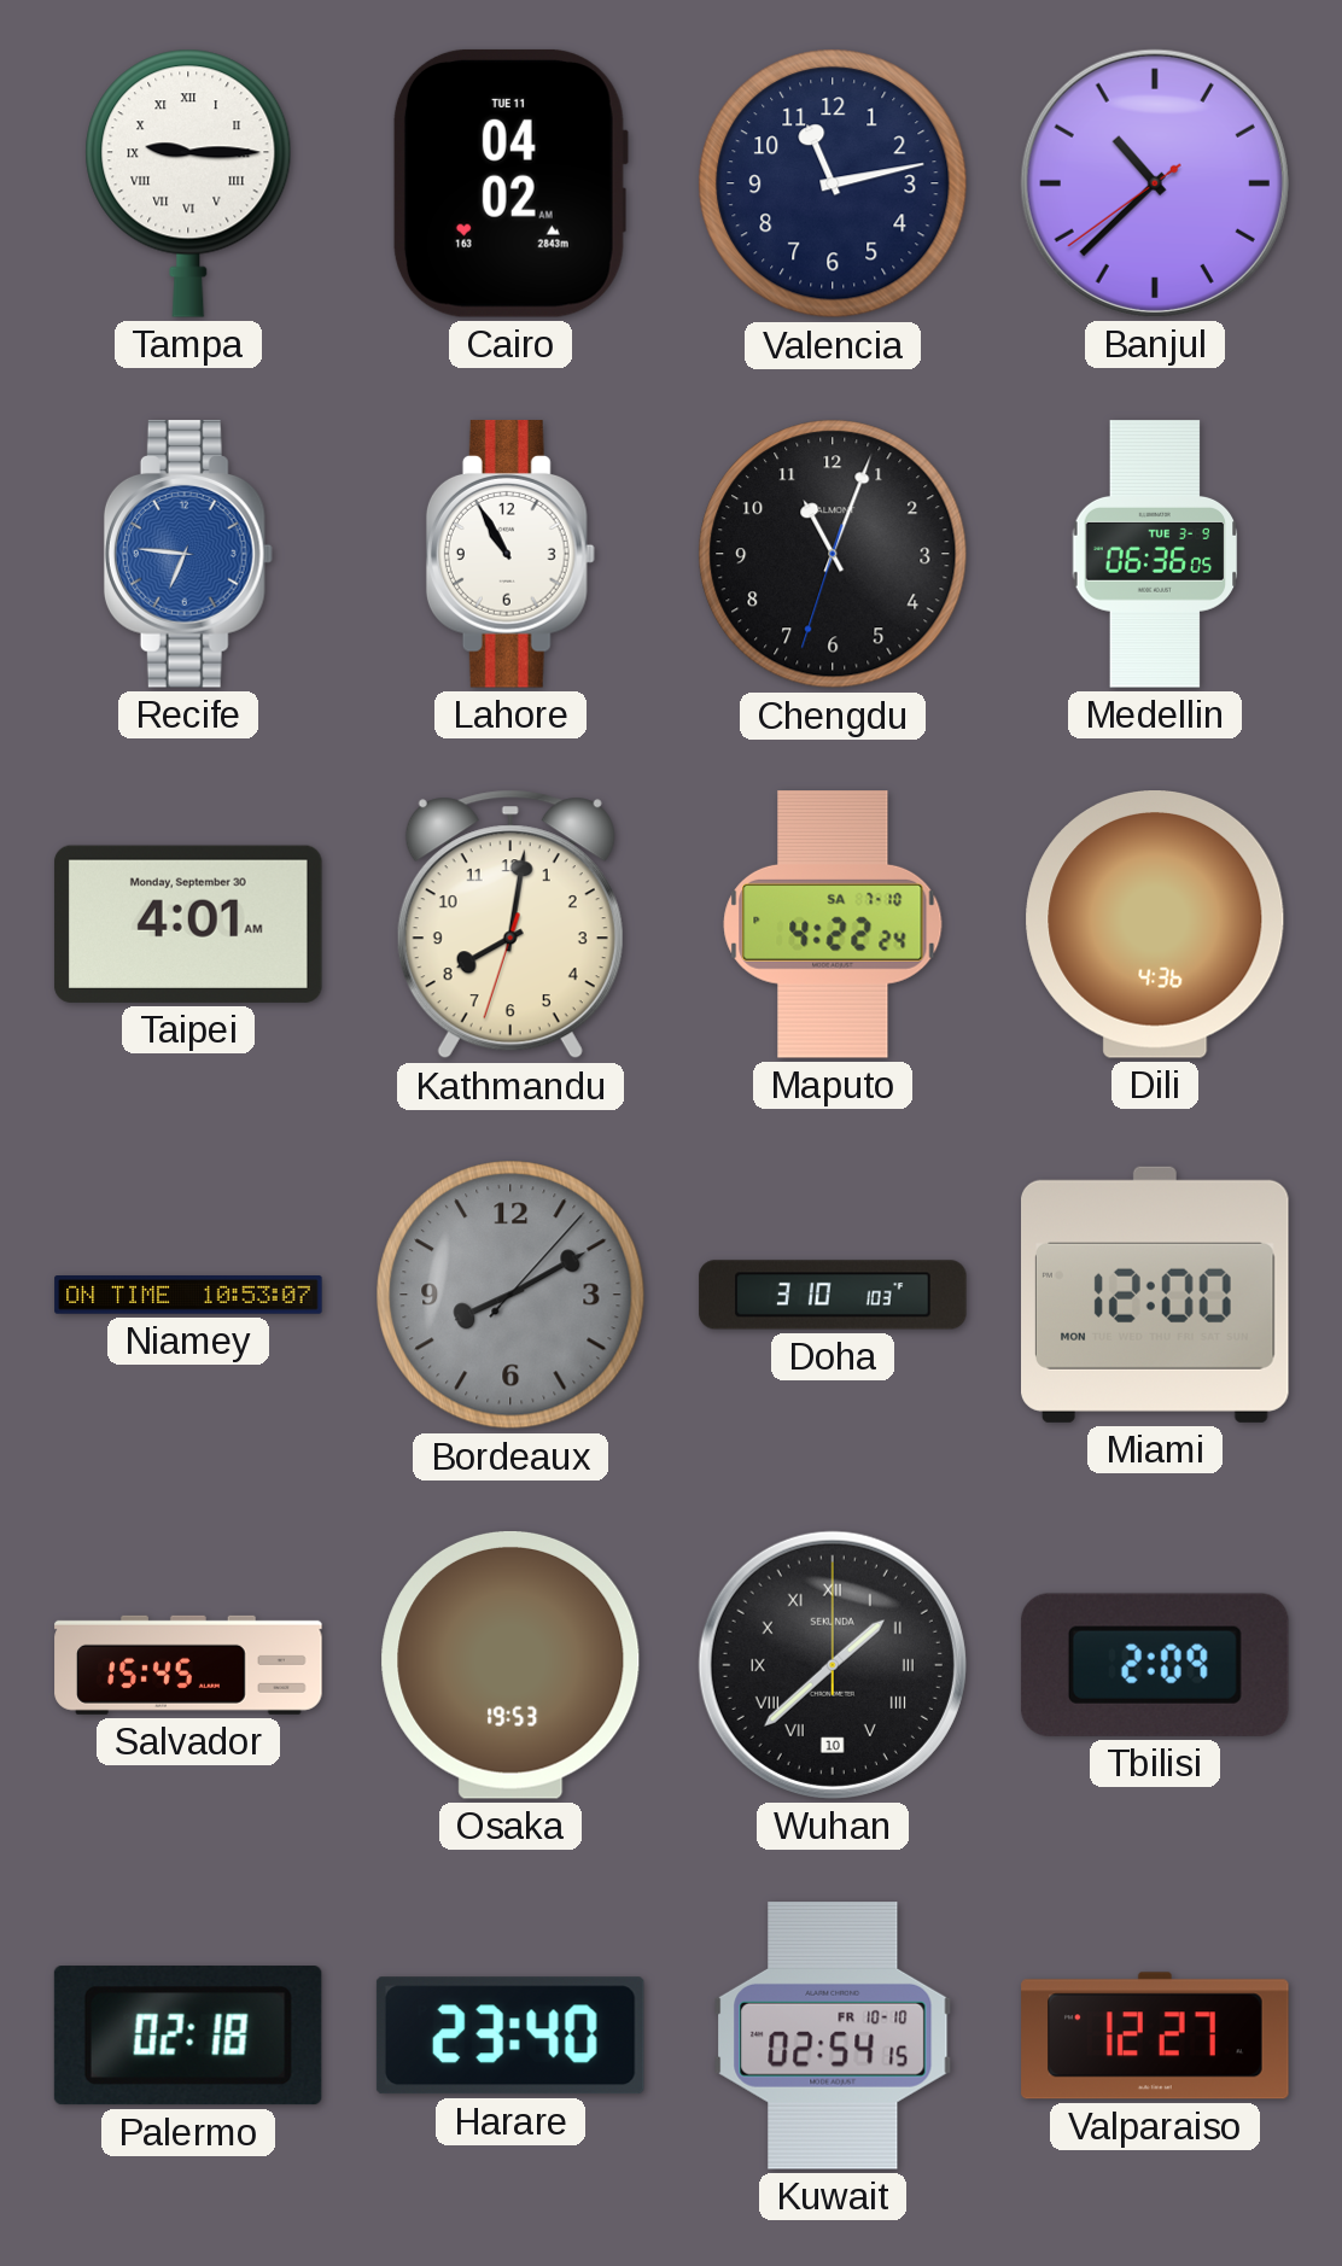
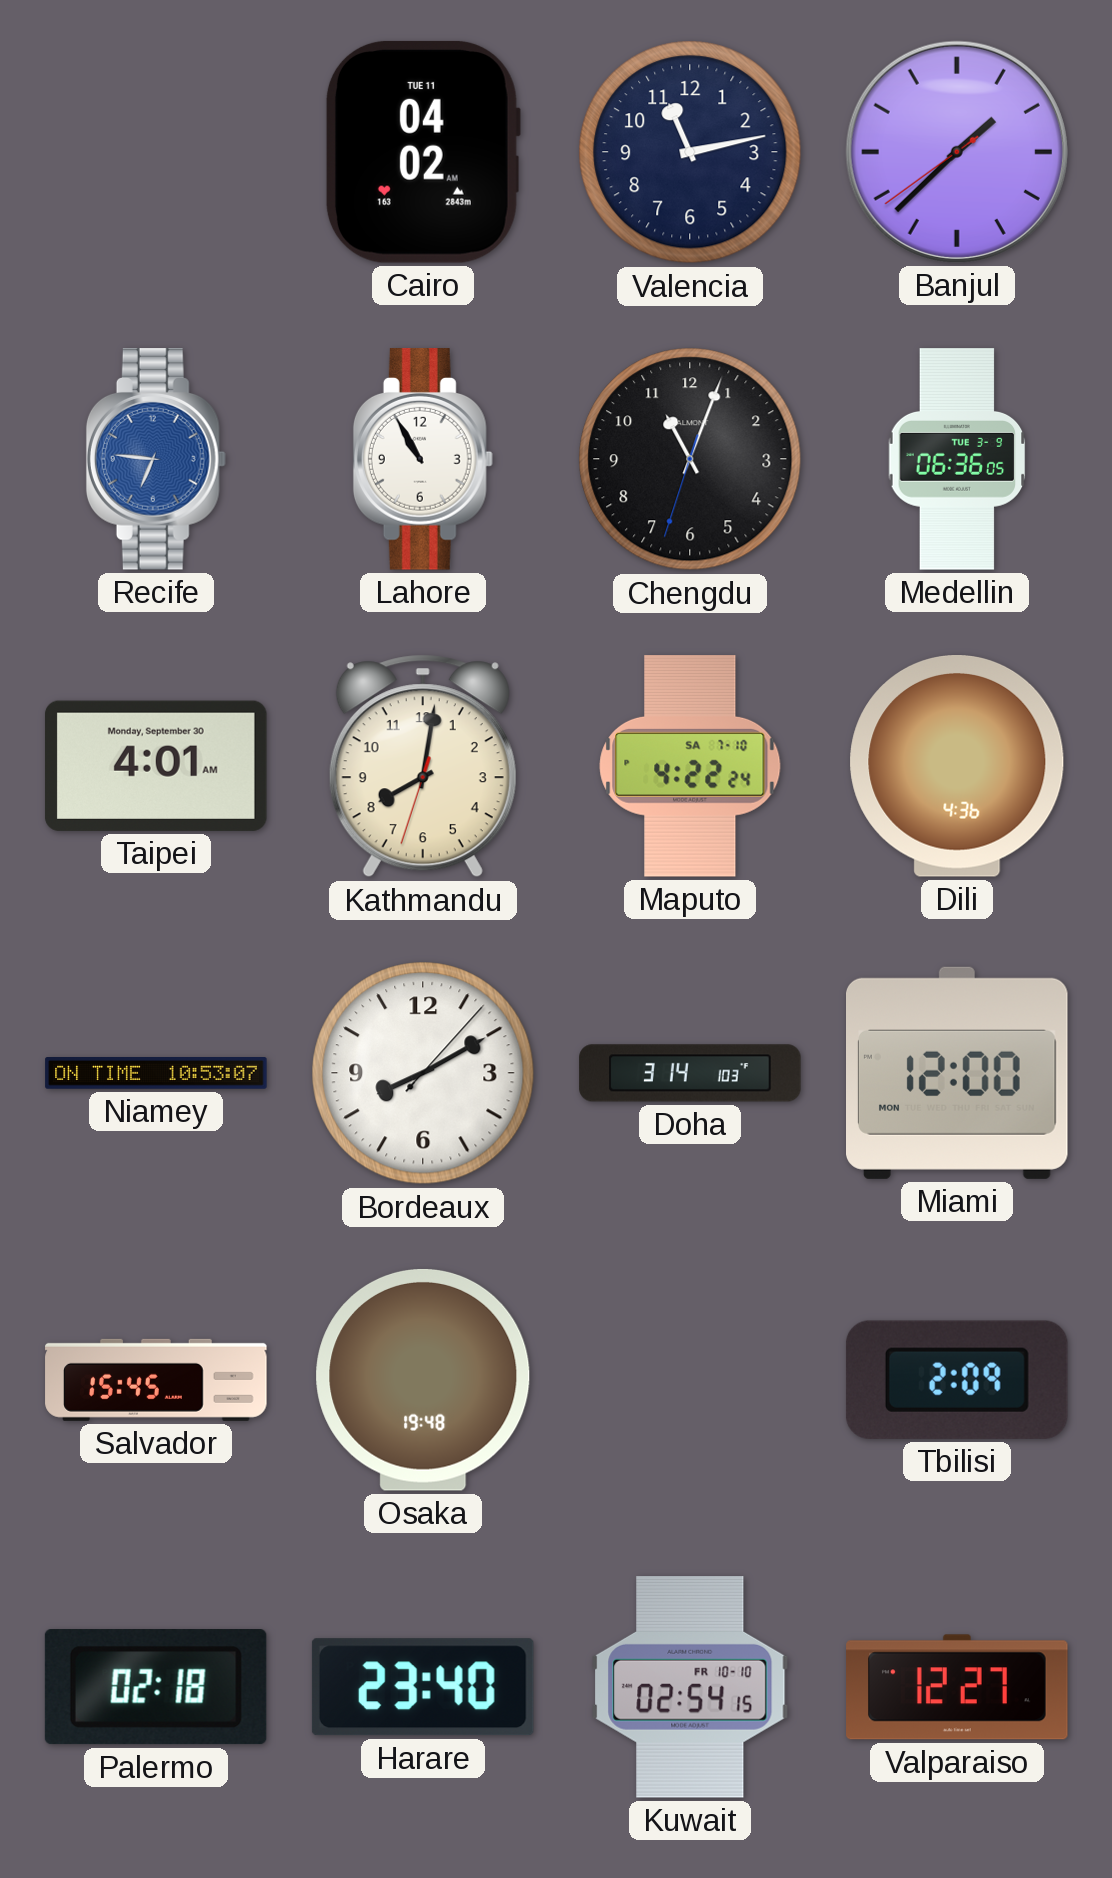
Tampa: 9:15 -> none
Banjul: 10:37 -> 1:37
Bordeaux dial: grey -> white
Doha: 3:10 -> 3:14
Osaka: 19:53 -> 19:48
Wuhan: 1:38 -> none
